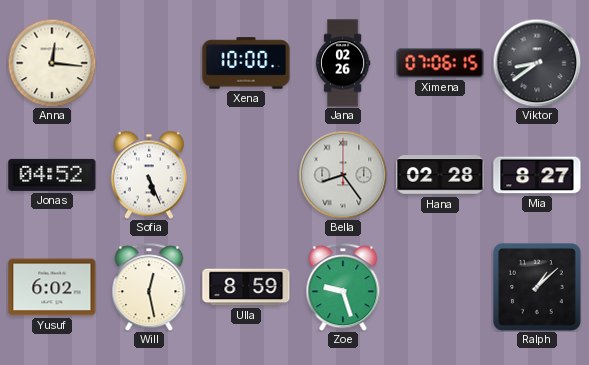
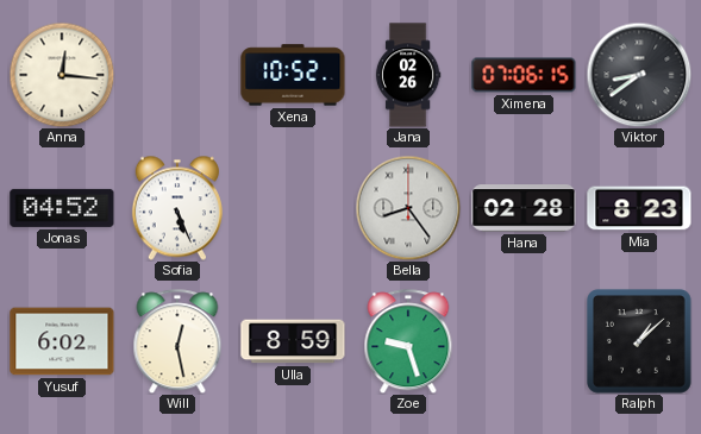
Xena: 10:00 -> 10:52
Mia: 8:27 -> 8:23
